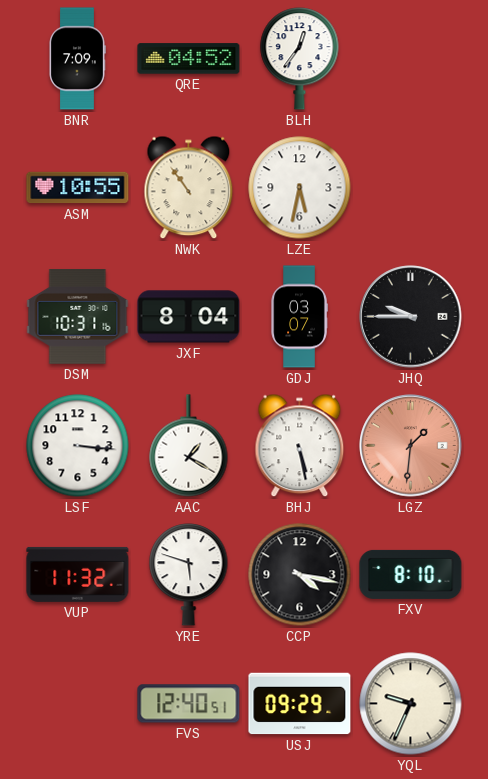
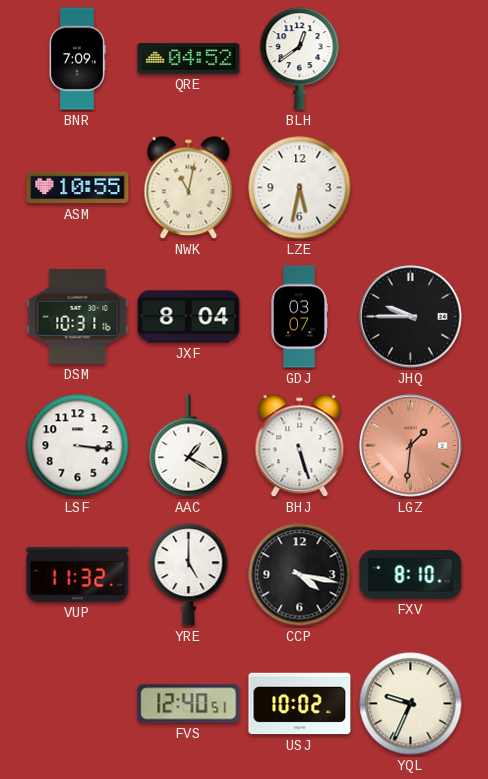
BLH: 12:36 -> 12:39
NWK: 10:54 -> 11:02
BHJ: 5:28 -> 5:27
YRE: 5:48 -> 5:00
USJ: 09:29 -> 10:02
